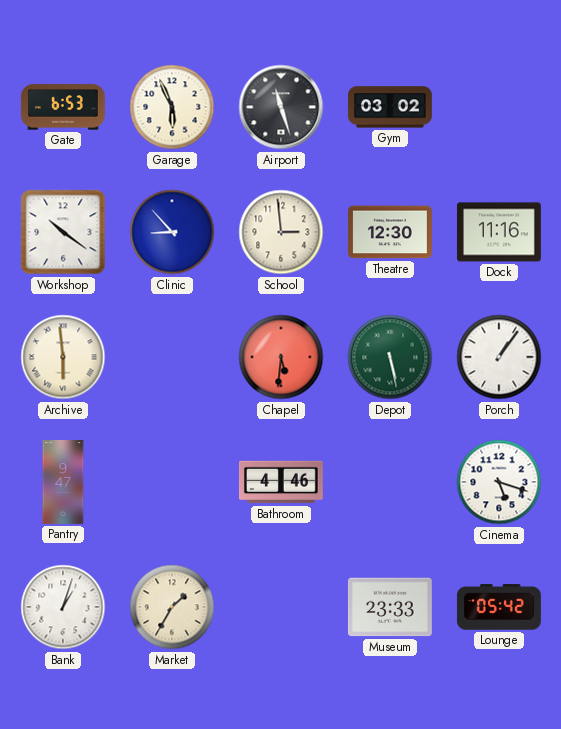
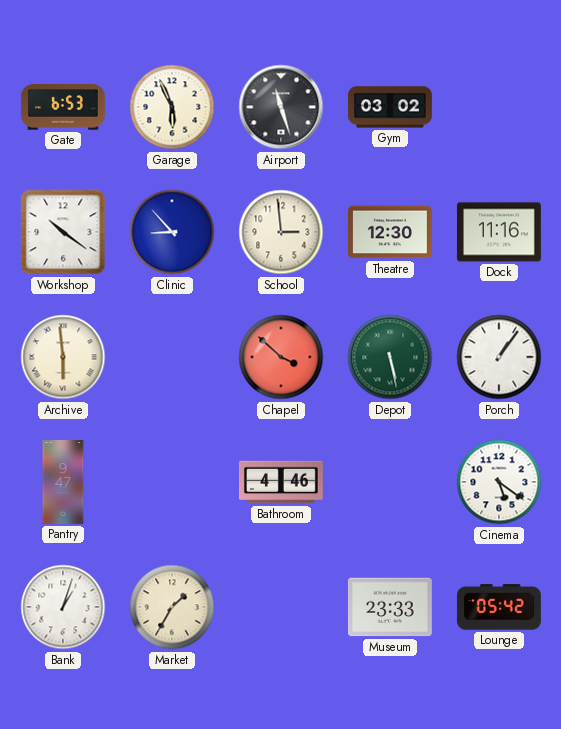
Chapel: 5:31 -> 3:52
Cinema: 5:18 -> 5:21
